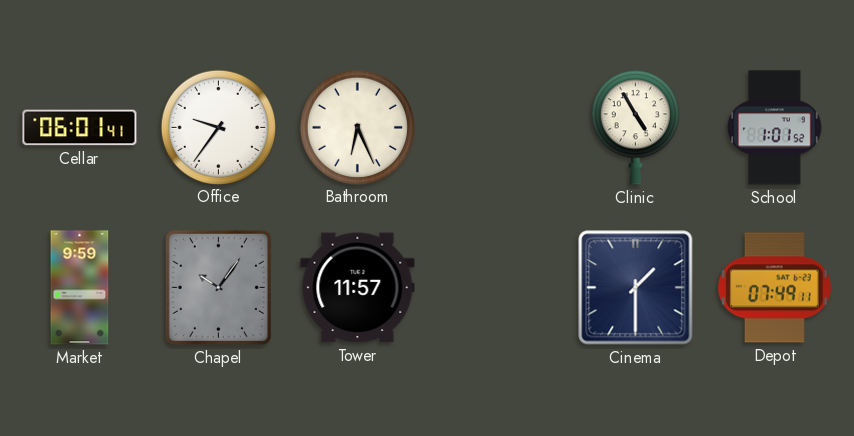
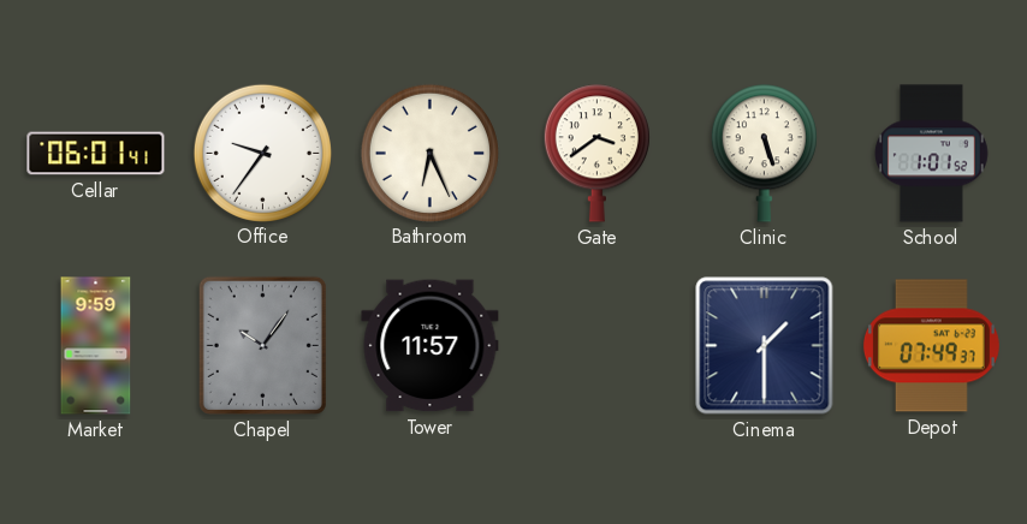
Gate: none -> 3:39
Clinic: 4:55 -> 5:27
Depot: 07:49:11 -> 07:49:37
